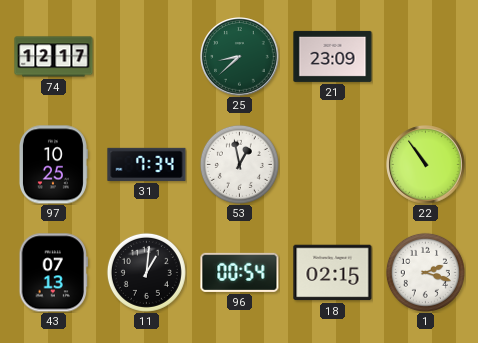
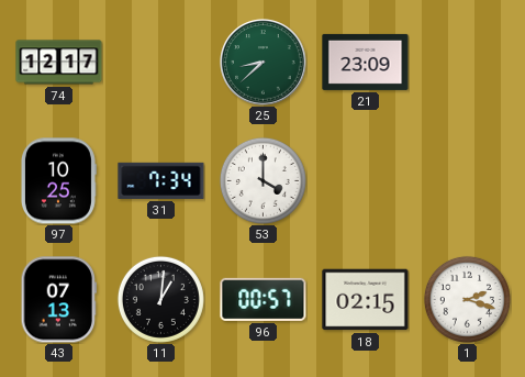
53: 12:58 -> 4:00
22: 10:54 -> none
96: 00:54 -> 00:57
